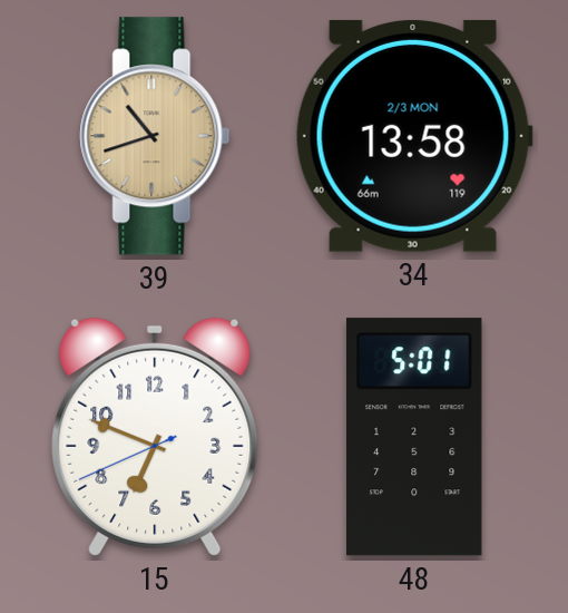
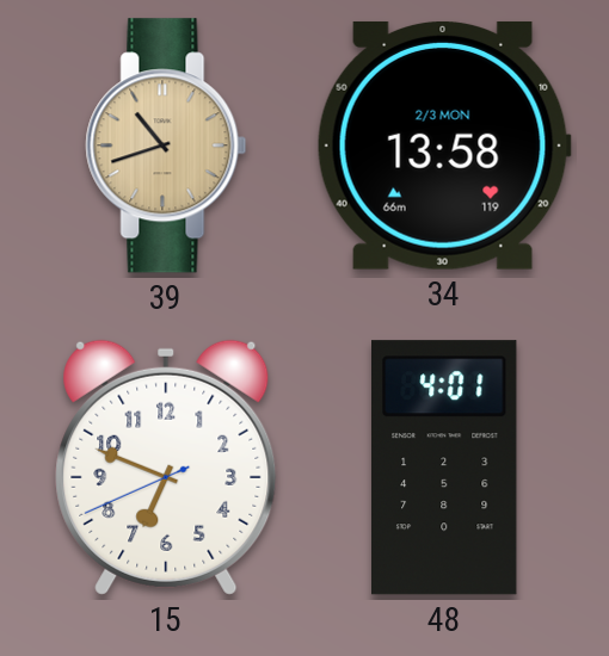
48: 5:01 -> 4:01
